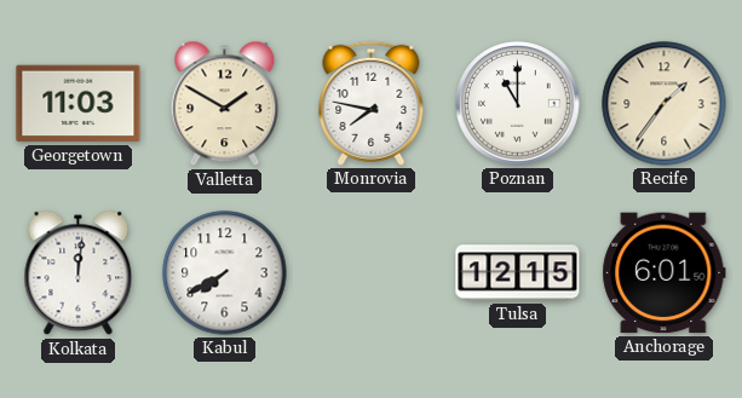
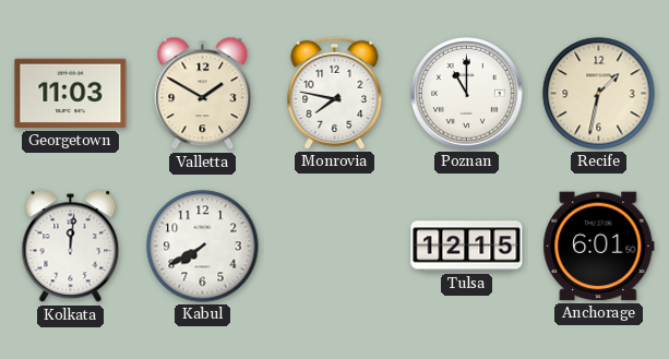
Recife: 1:36 -> 1:32
